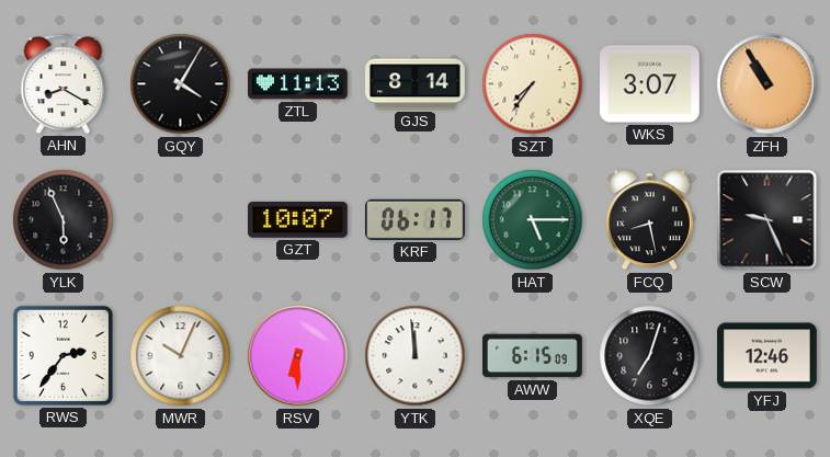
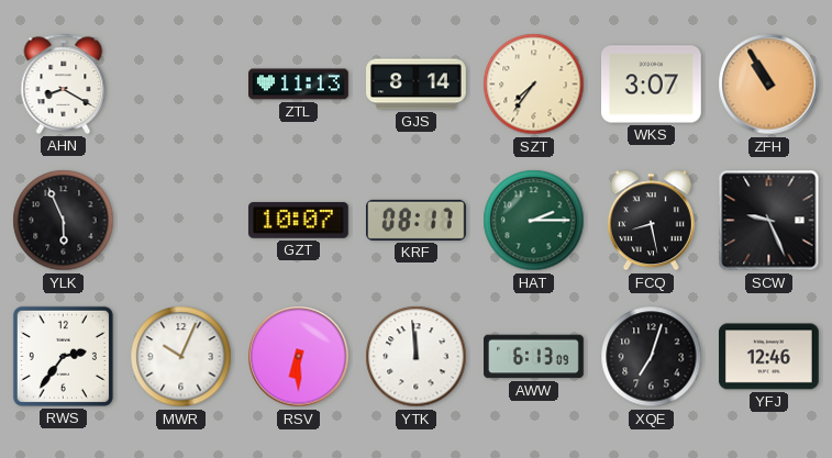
GQY: 4:05 -> none
KRF: 06:17 -> 08:17
HAT: 5:15 -> 2:15
AWW: 6:15 -> 6:13
